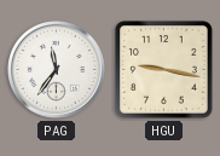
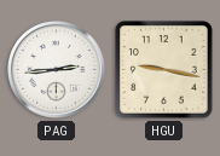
PAG: 11:36 -> 2:44
